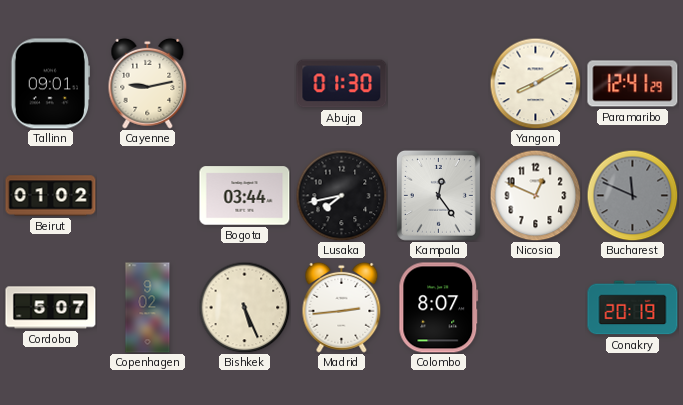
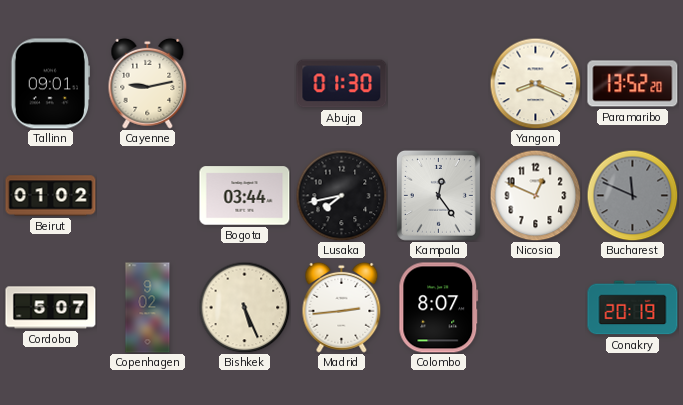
Yangon: 8:10 -> 8:19
Paramaribo: 12:41 -> 13:52
